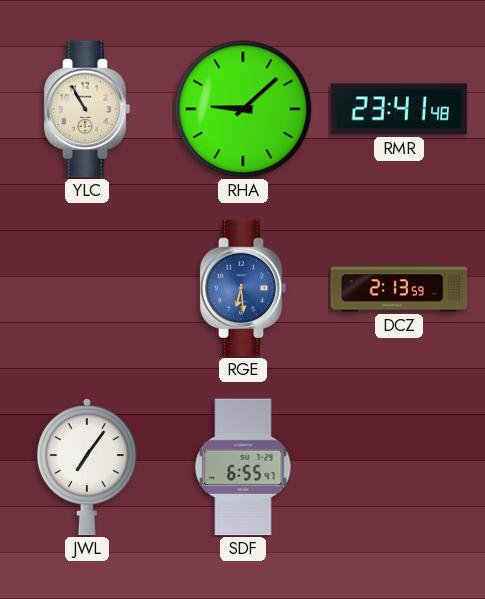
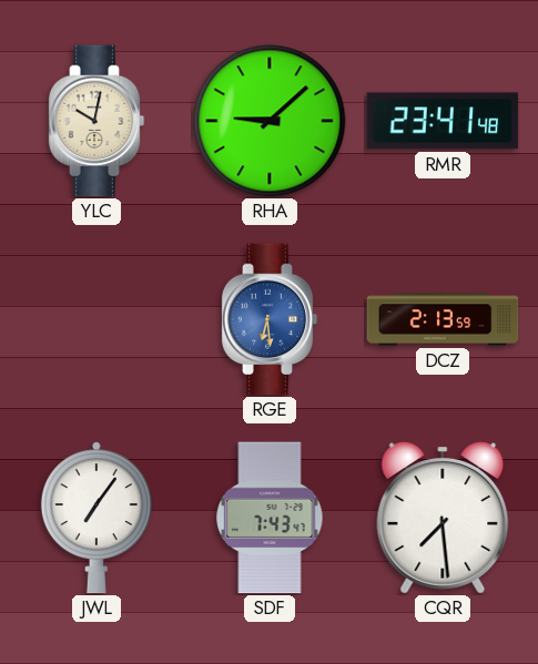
YLC: 10:55 -> 10:02
SDF: 6:55 -> 7:43
CQR: none -> 7:29
